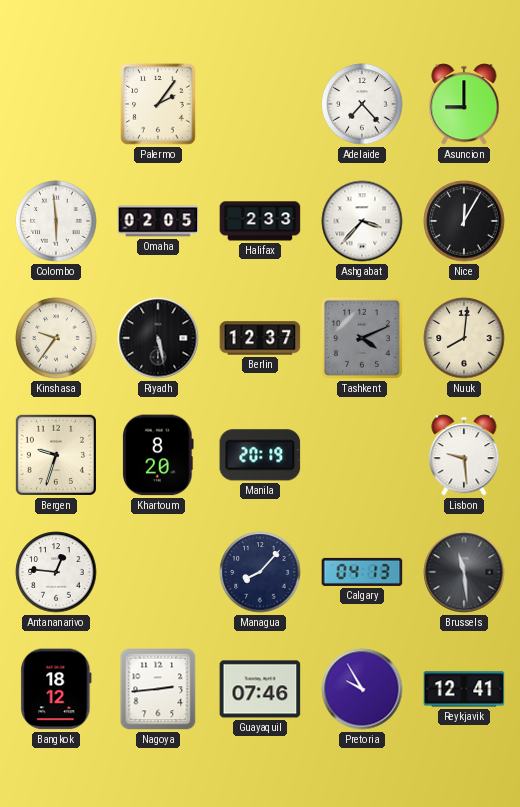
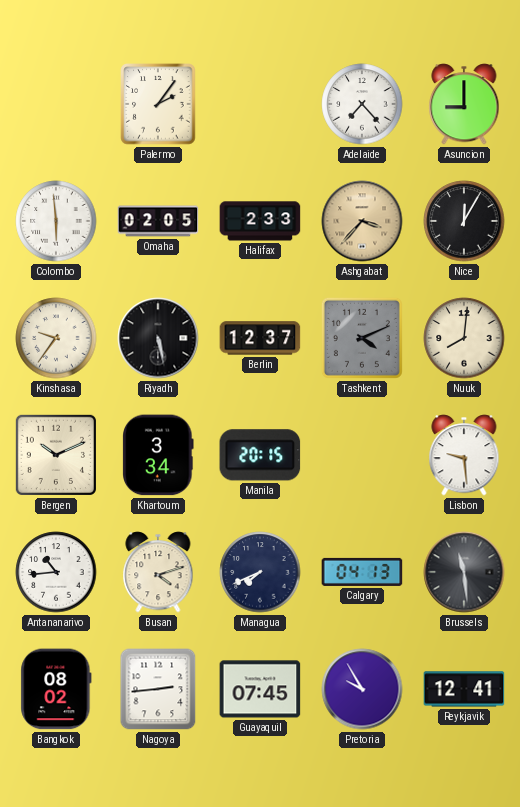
Ashgabat dial: white -> champagne
Bergen: 9:33 -> 10:11
Khartoum: 8:20 -> 3:34
Manila: 20:19 -> 20:15
Antananarivo: 12:46 -> 10:44
Busan: none -> 4:12
Managua: 8:07 -> 7:41
Bangkok: 18:12 -> 08:02
Guayaquil: 07:46 -> 07:45
